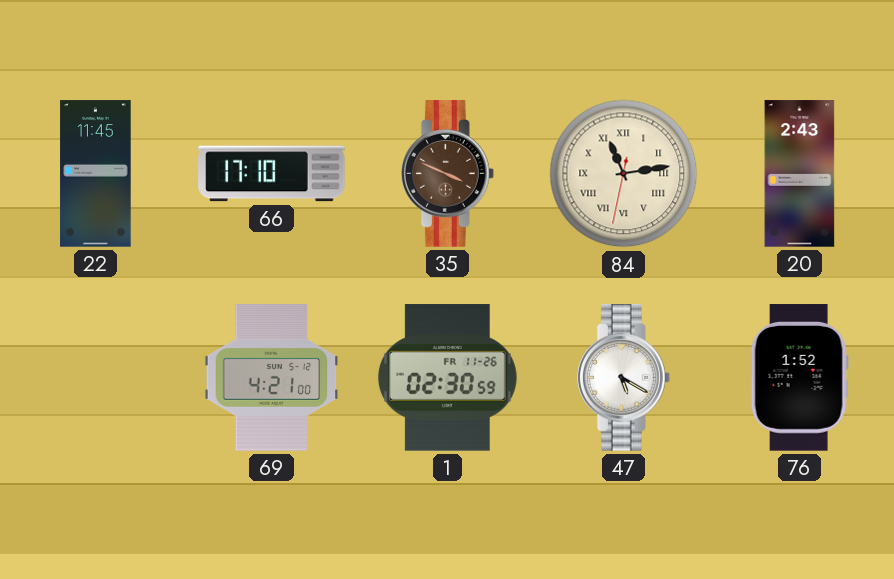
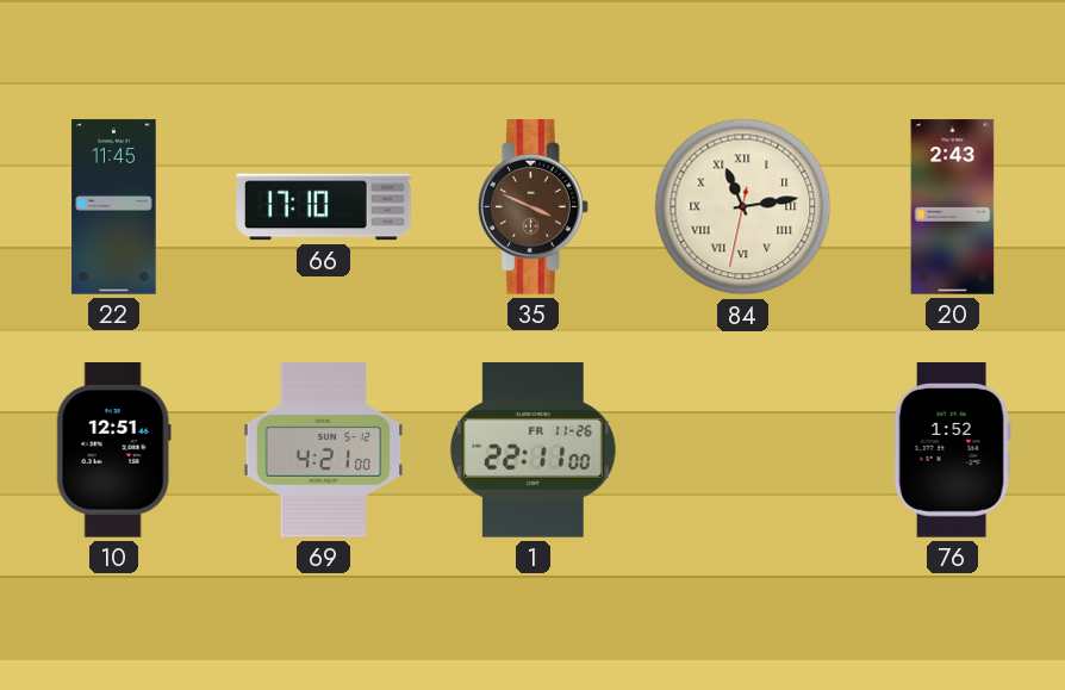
10: none -> 12:51
1: 02:30 -> 22:11
47: 5:20 -> none
